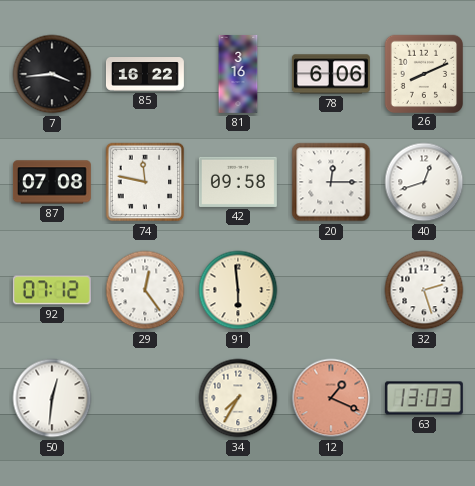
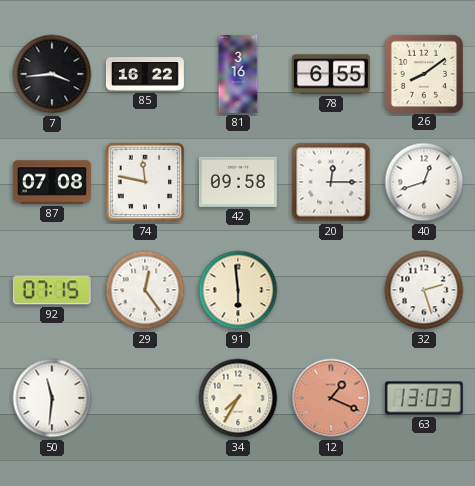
78: 6:06 -> 6:55
26: 8:11 -> 8:09
92: 07:12 -> 07:15
50: 12:31 -> 11:31
